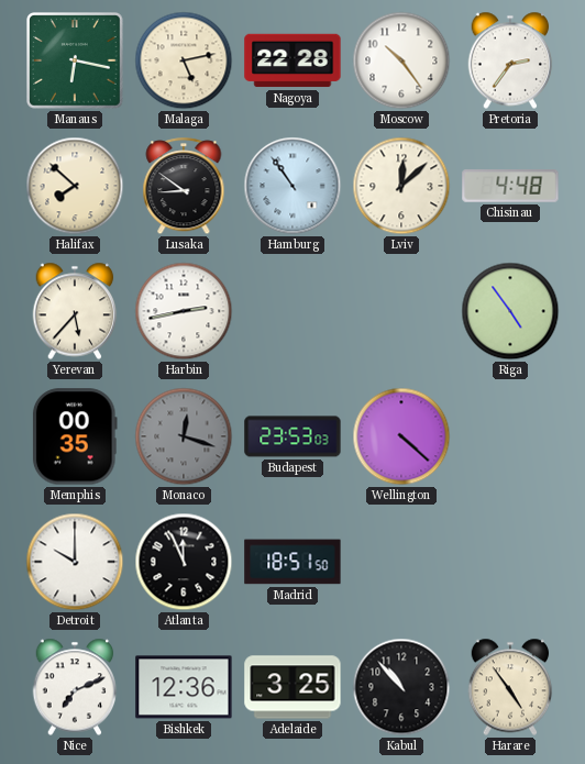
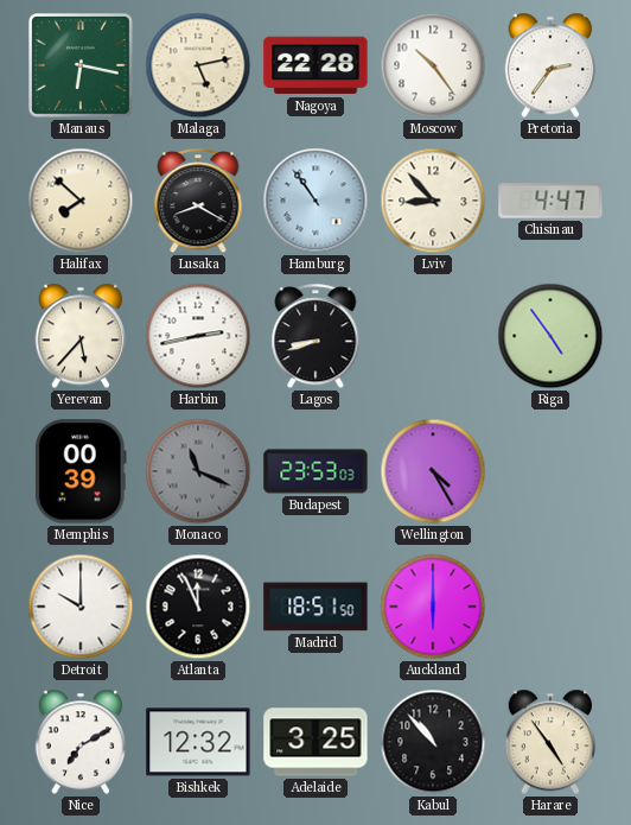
Lusaka: 8:51 -> 8:20
Lviv: 12:08 -> 8:53
Chisinau: 4:48 -> 4:47
Lagos: none -> 8:42
Memphis: 00:35 -> 00:39
Monaco: 12:18 -> 11:19
Wellington: 4:22 -> 4:25
Auckland: none -> 6:00
Nice: 7:11 -> 7:10
Bishkek: 12:36 -> 12:32
